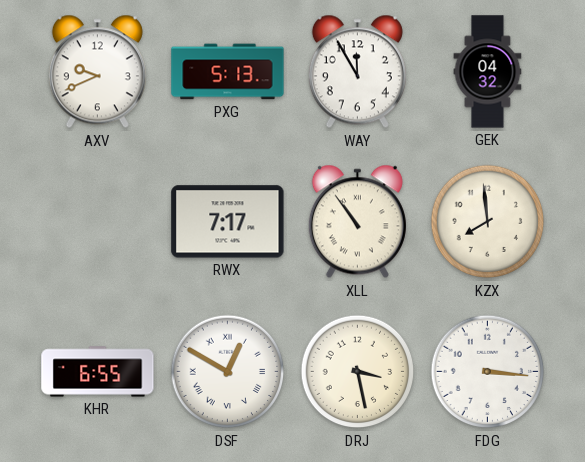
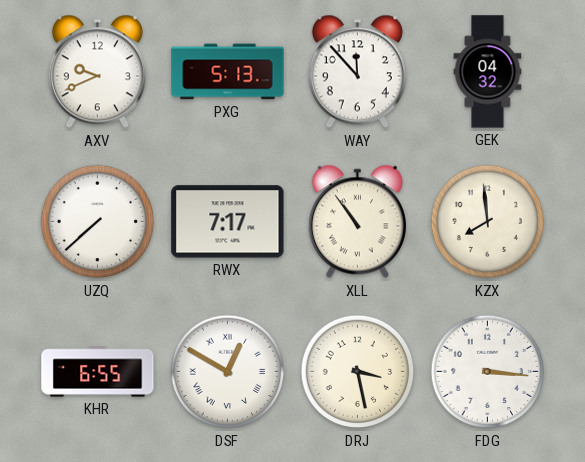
WAY: 11:55 -> 11:53
UZQ: none -> 7:38
